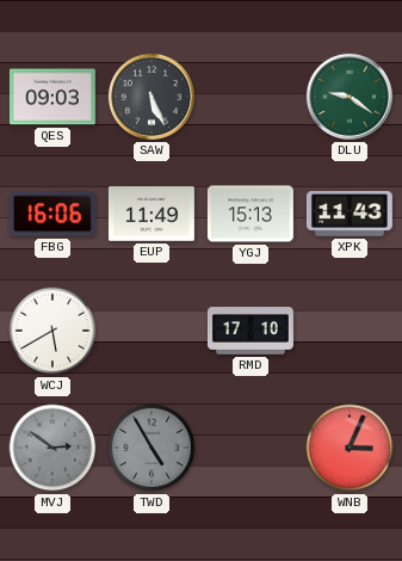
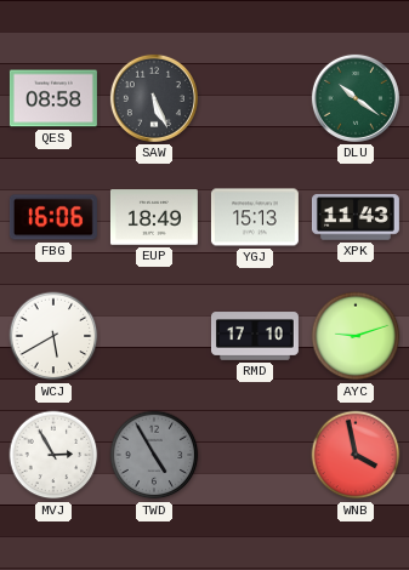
QES: 09:03 -> 08:58
DLU: 9:21 -> 10:21
EUP: 11:49 -> 18:49
AYC: none -> 9:12
MVJ: 2:51 -> 2:55
MVJ dial: grey -> white
WNB: 3:04 -> 3:58
